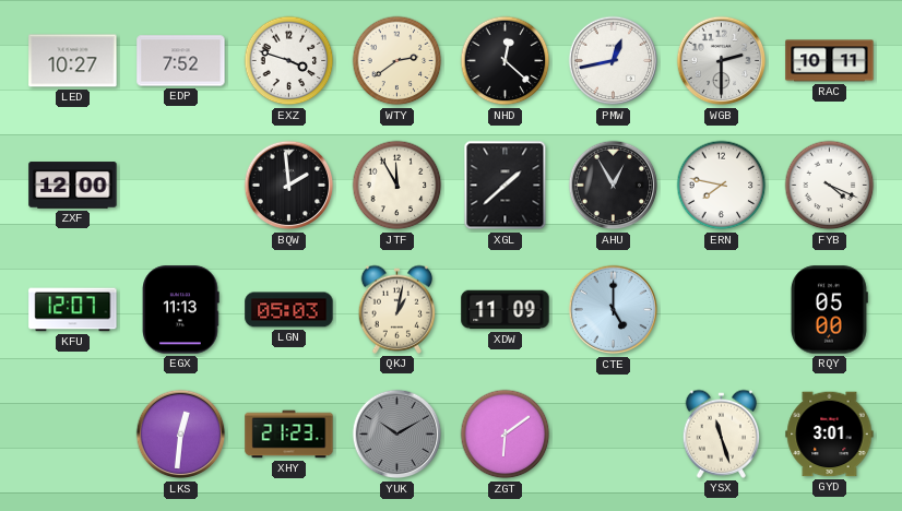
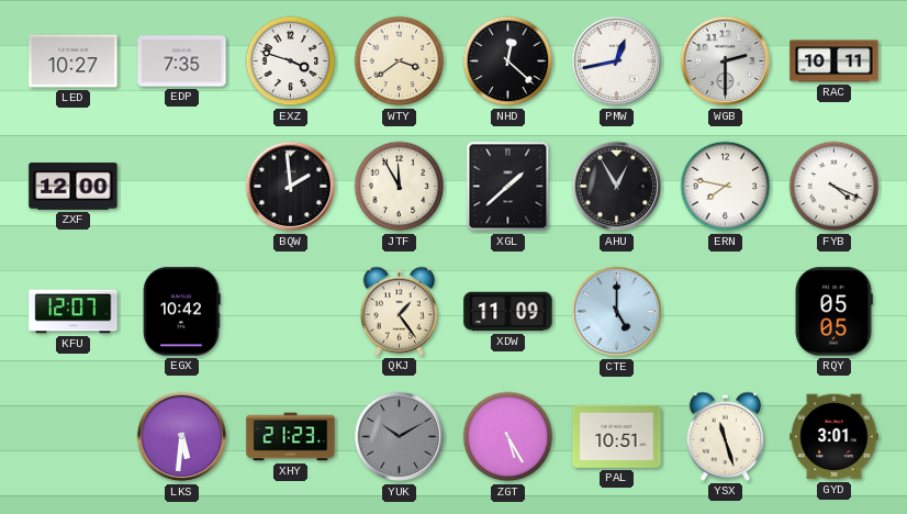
EDP: 7:52 -> 7:35
WTY: 2:39 -> 3:39
EGX: 11:13 -> 10:42
LGN: 05:03 -> none
QKJ: 1:02 -> 1:24
RQY: 05:00 -> 05:05
LKS: 12:31 -> 5:31
ZGT: 6:09 -> 5:25
PAL: none -> 10:51
